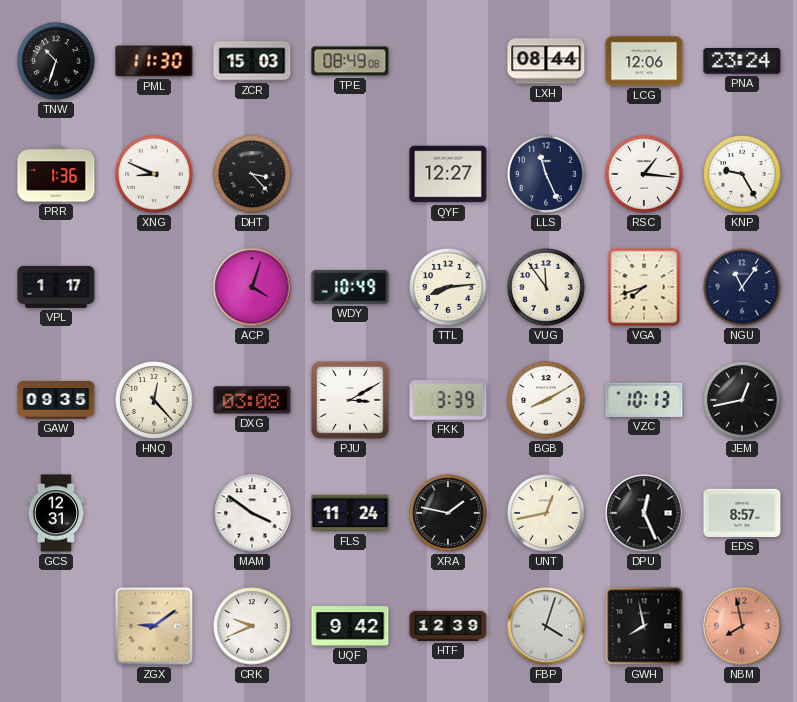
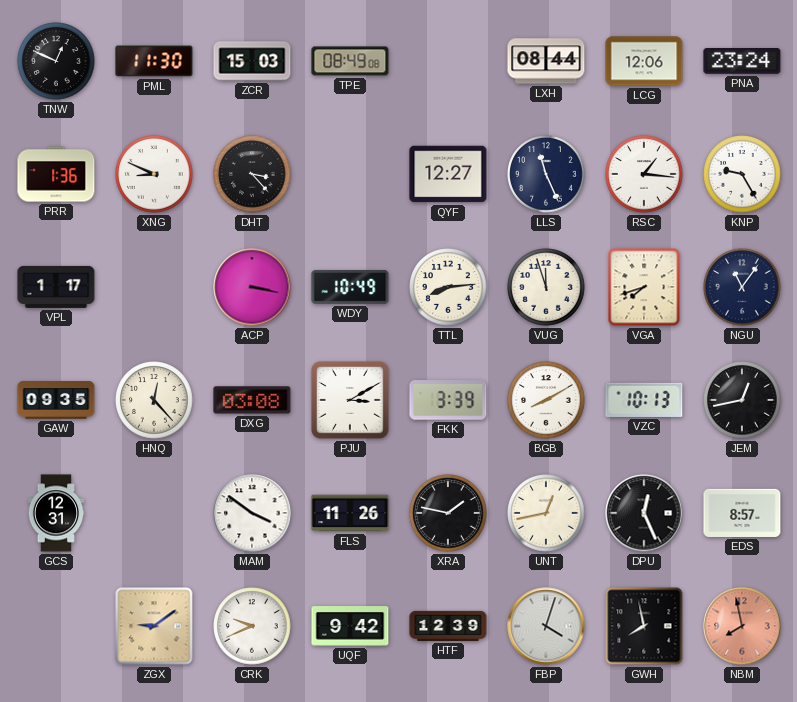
TNW: 10:33 -> 12:49
ACP: 4:03 -> 3:17
VUG: 11:54 -> 11:57
FLS: 11:24 -> 11:26
